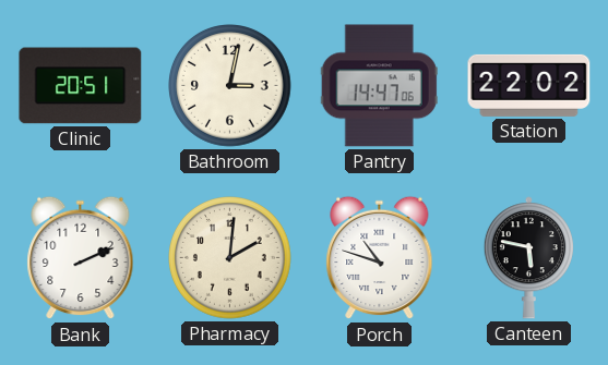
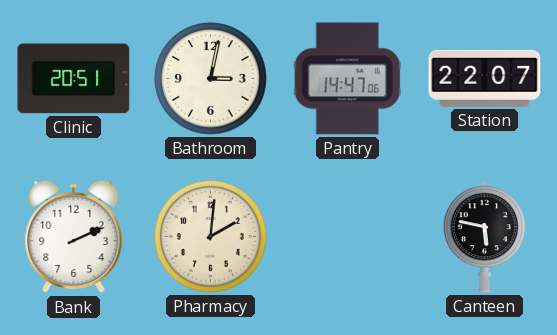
Station: 22:02 -> 22:07
Porch: 10:48 -> none
